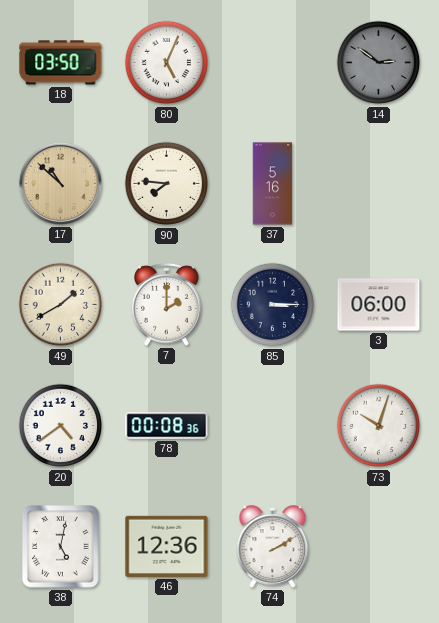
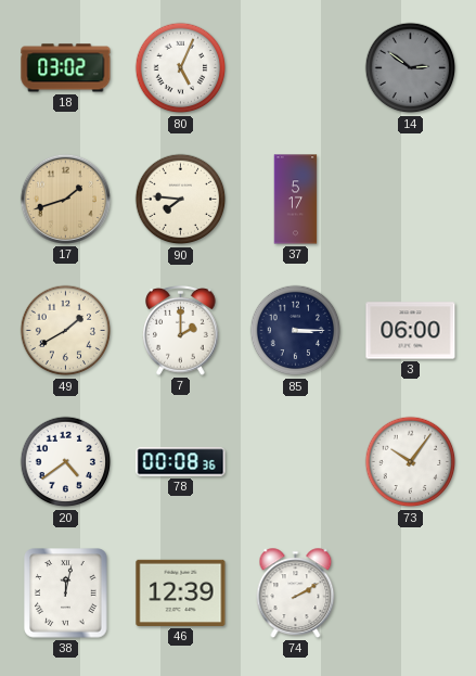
18: 03:50 -> 03:02
17: 10:52 -> 1:42
37: 5:16 -> 5:17
73: 10:03 -> 10:06
38: 5:02 -> 12:02
46: 12:36 -> 12:39
